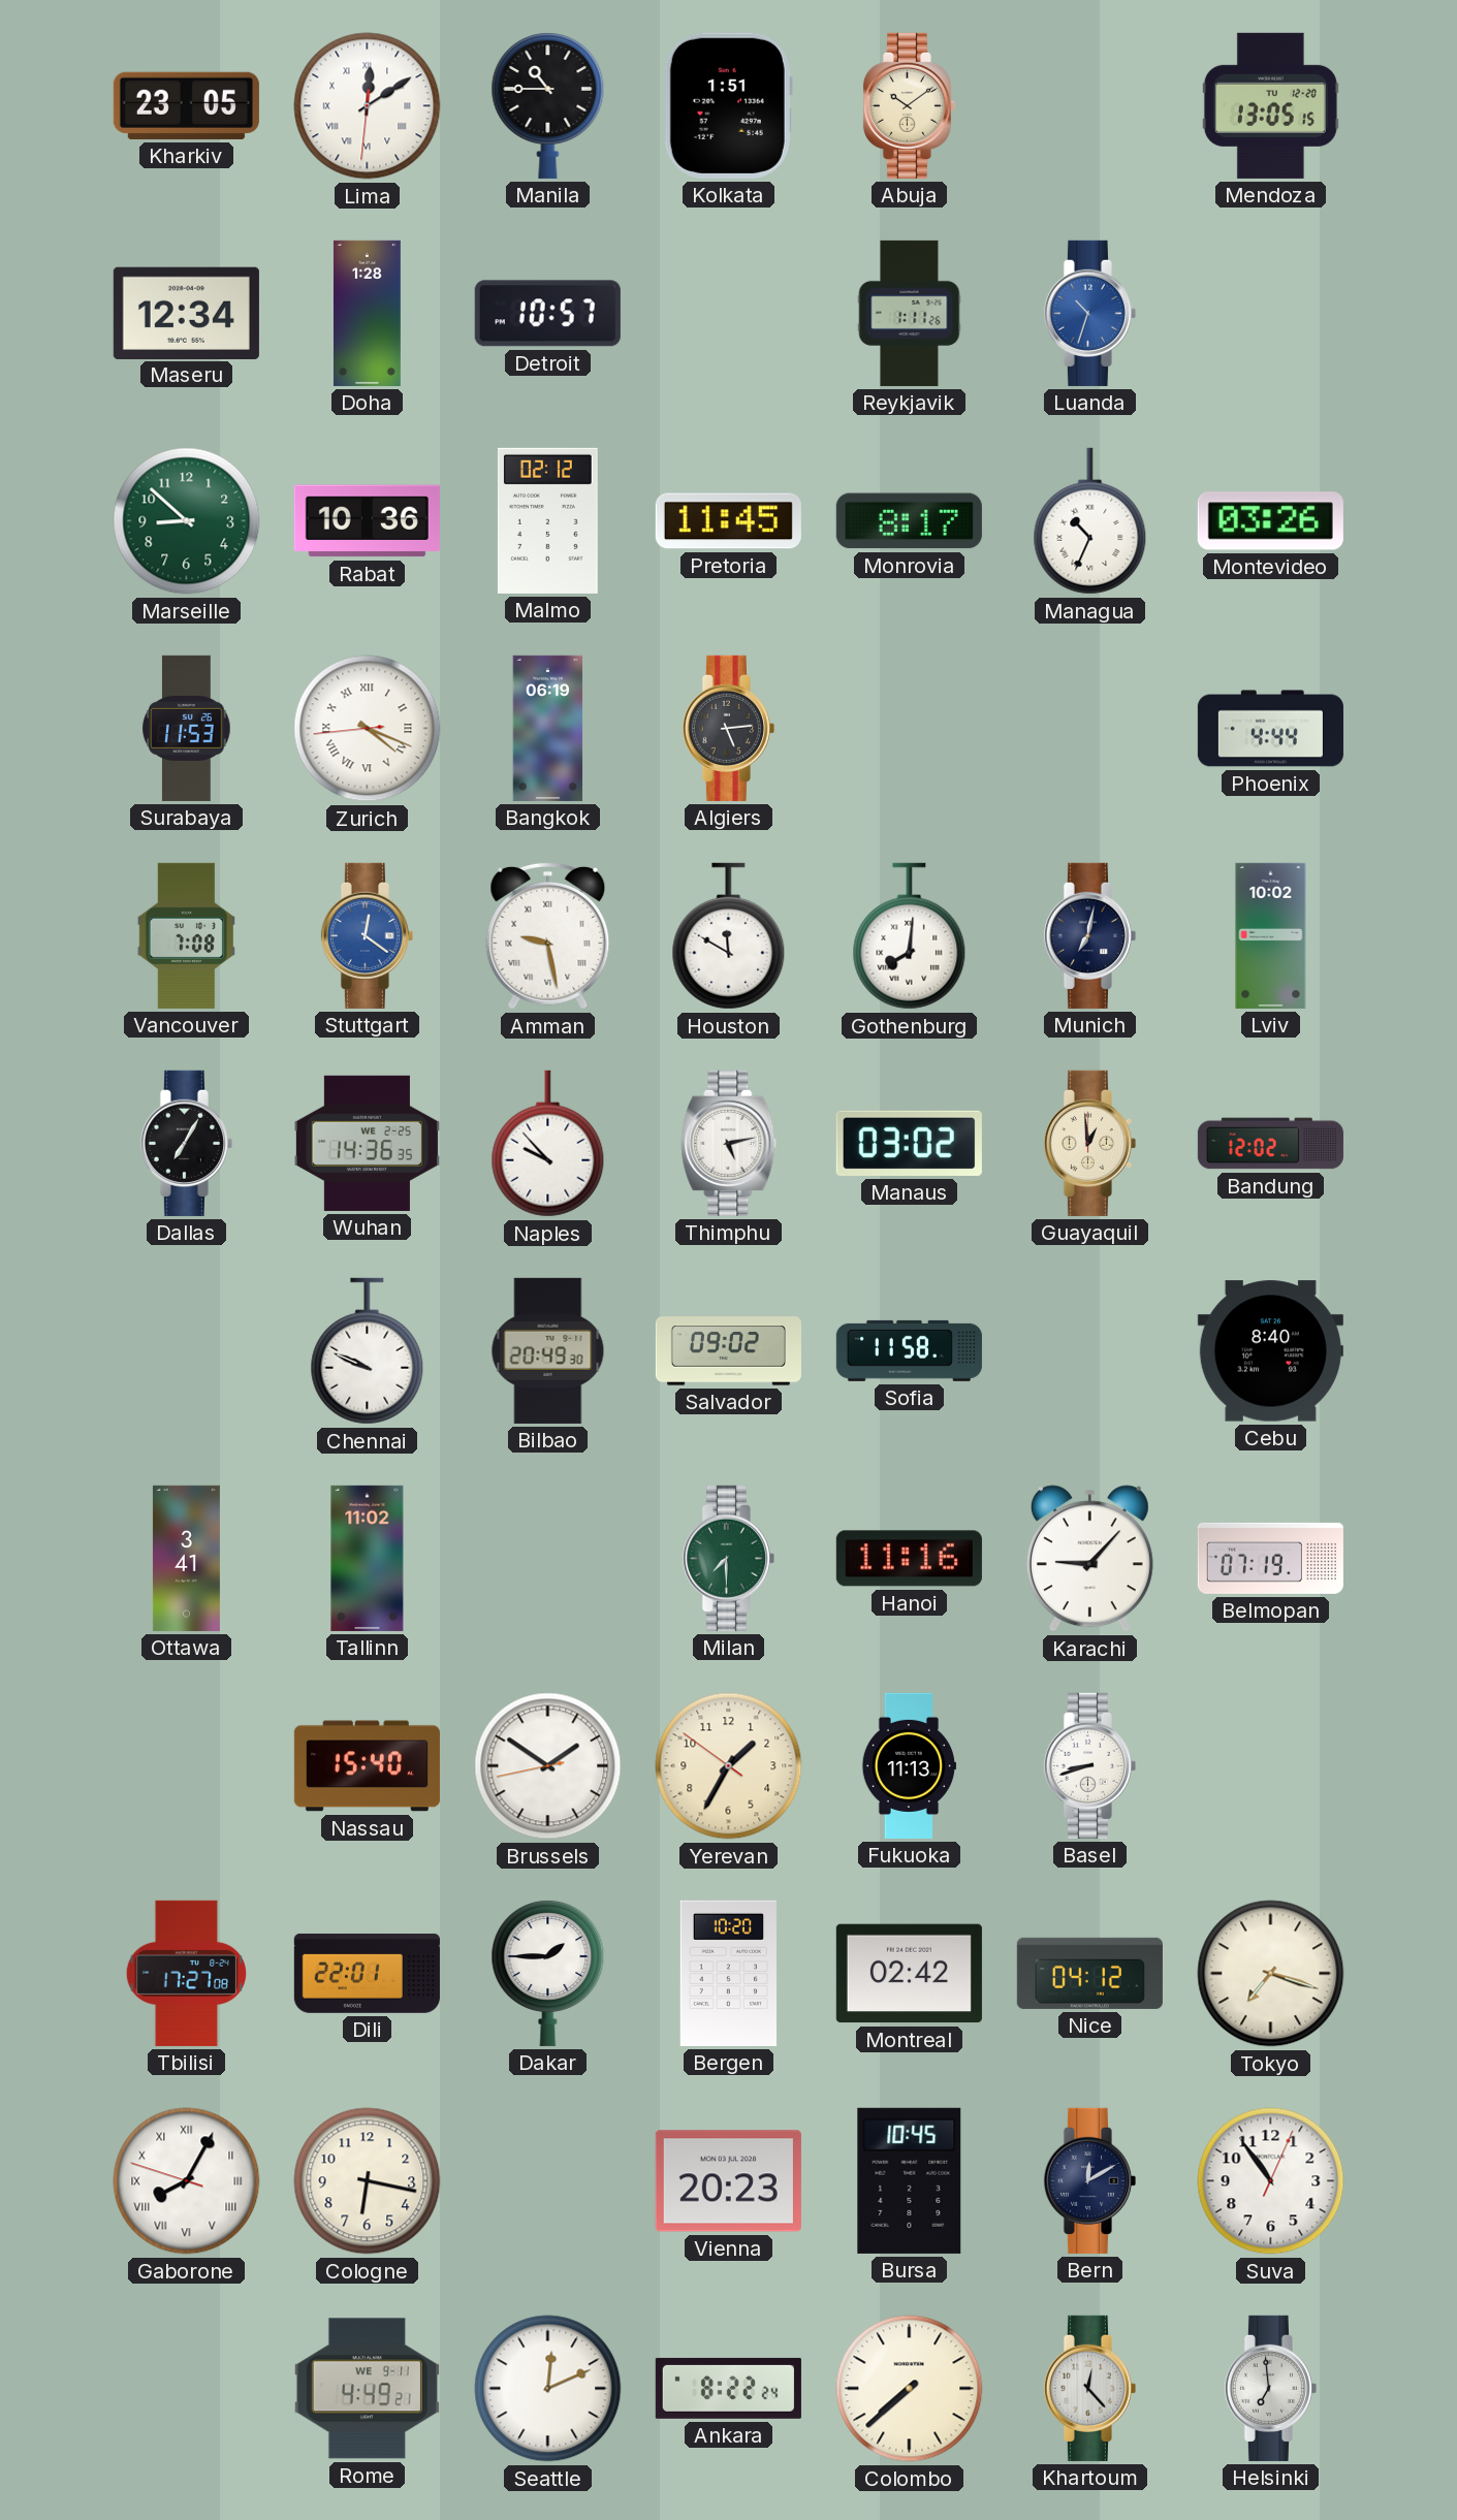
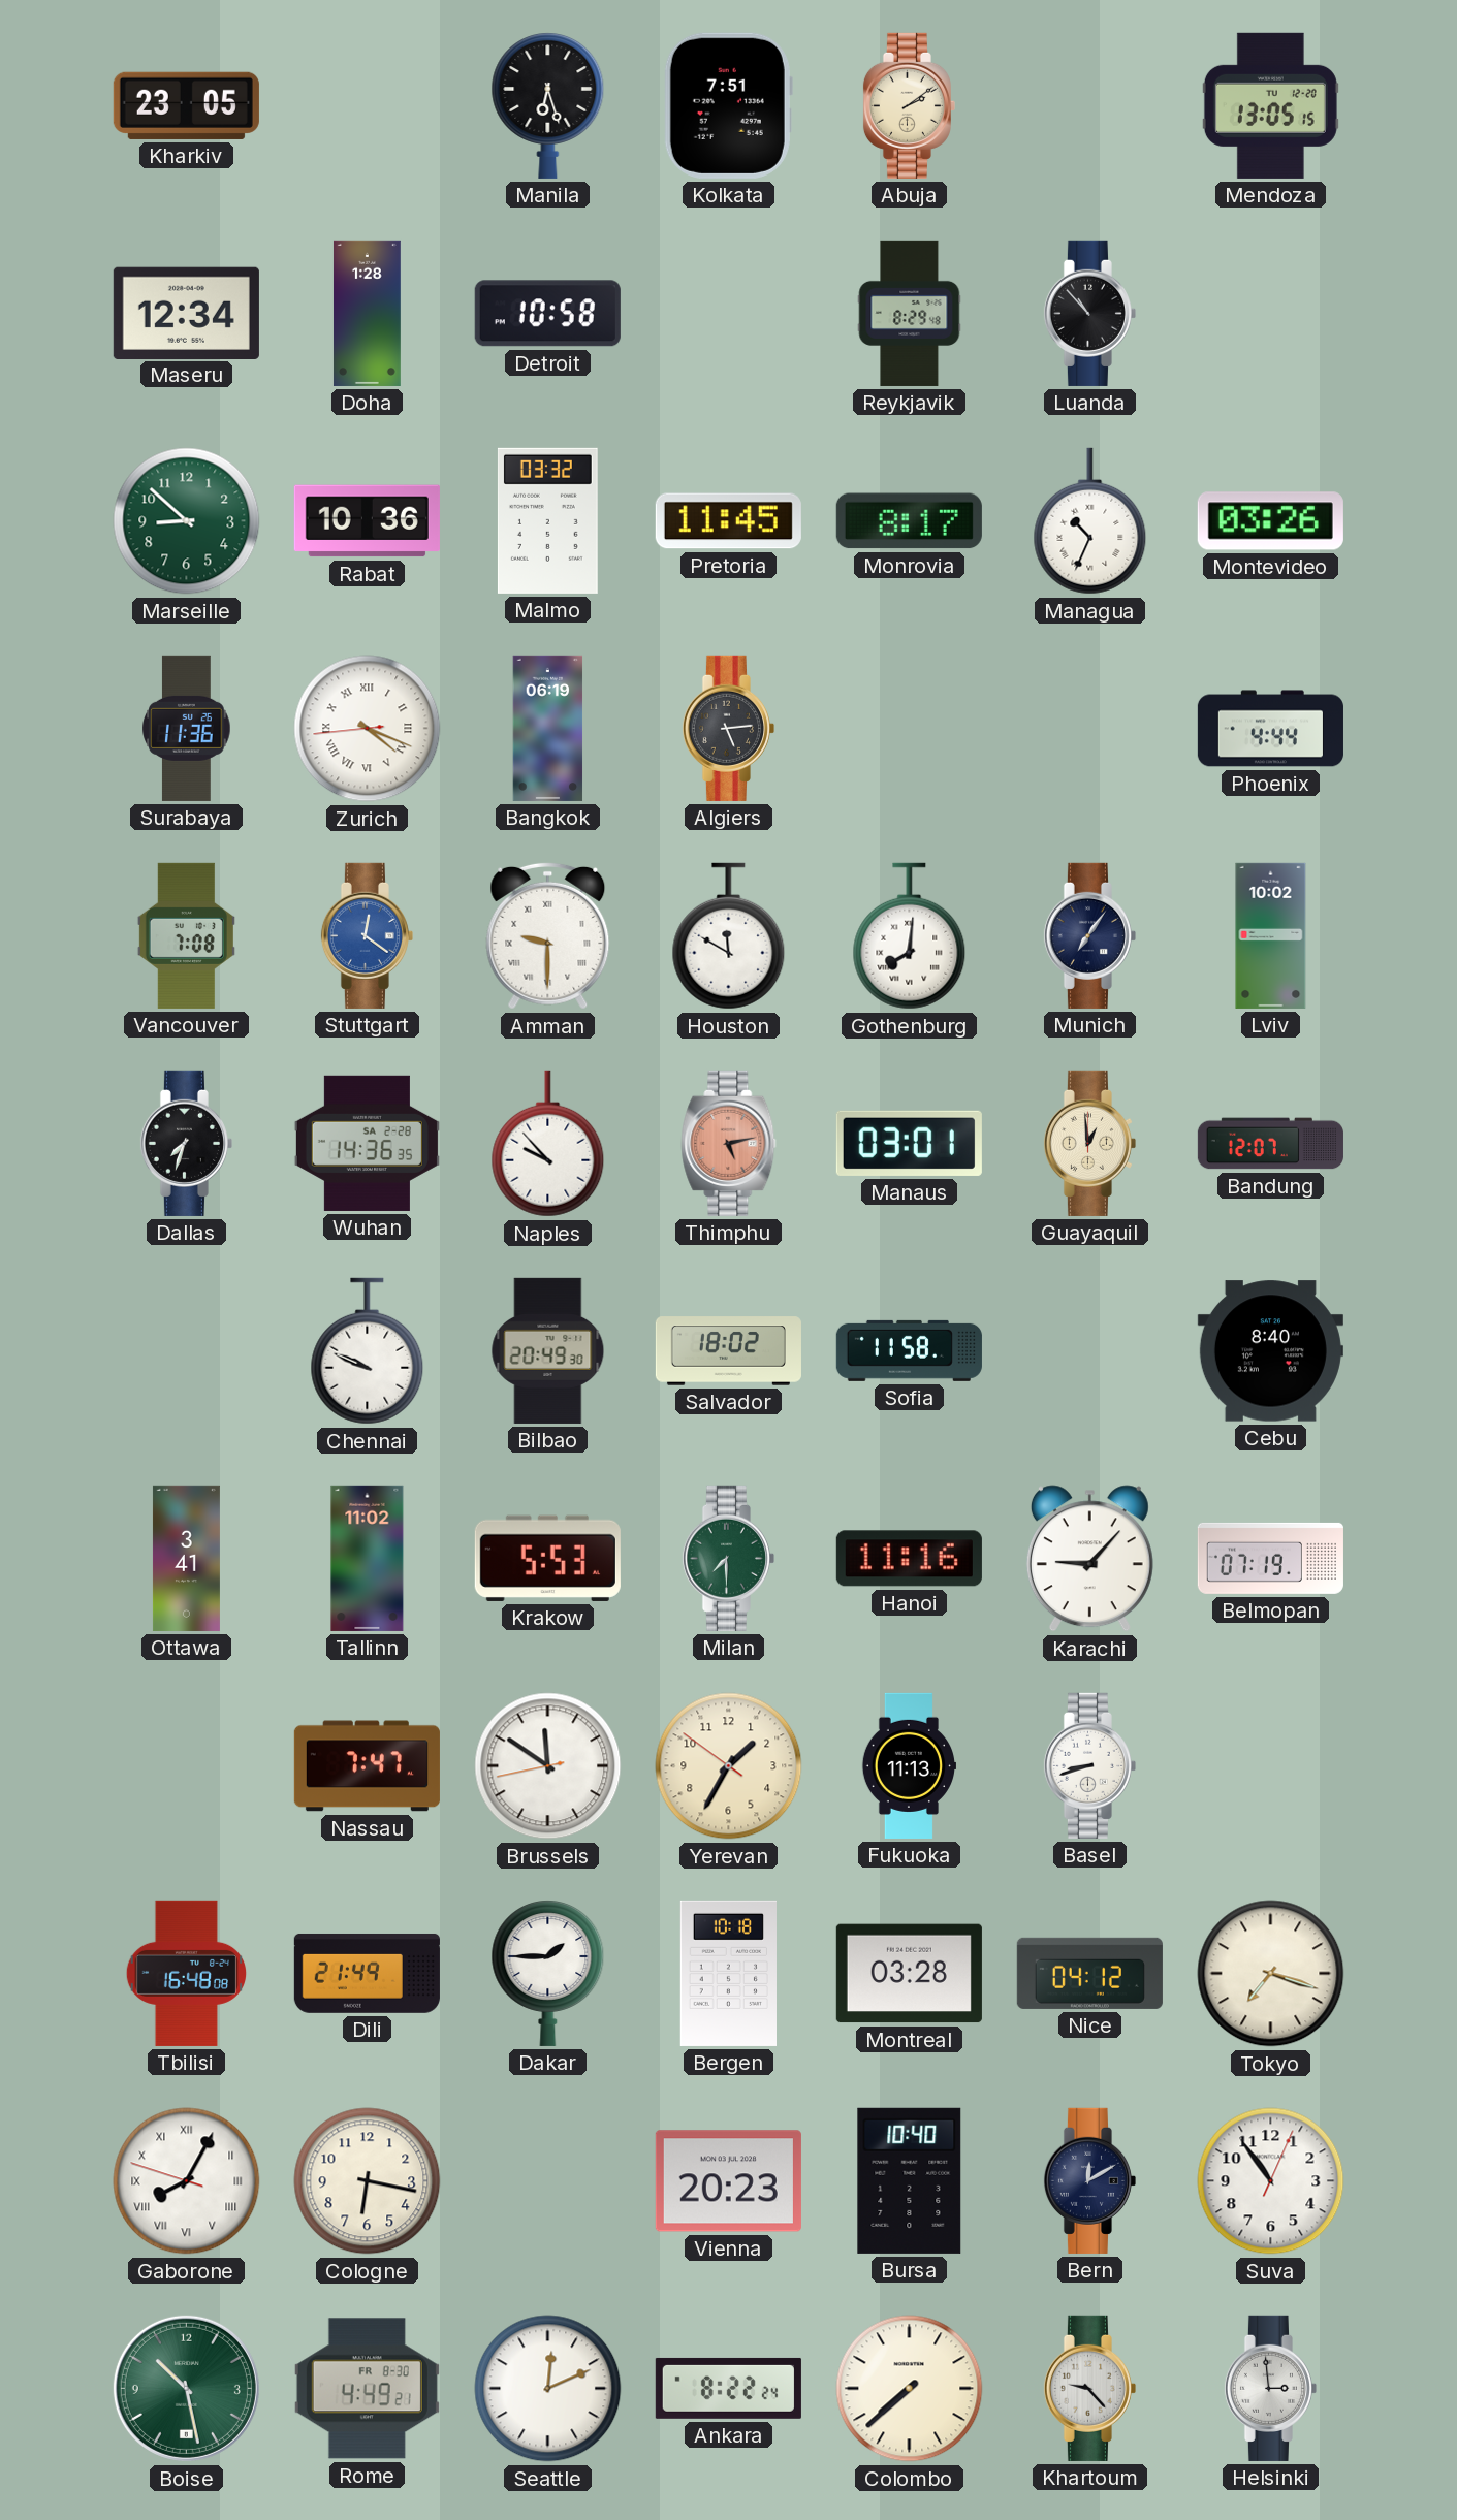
Lima: 12:09 -> none
Manila: 10:45 -> 6:27
Kolkata: 1:51 -> 7:51
Abuja: 10:09 -> 2:09
Detroit: 10:57 -> 10:58
Reykjavik: 1:11 -> 8:29
Luanda: 10:33 -> 10:53
Luanda dial: blue -> black
Malmo: 02:12 -> 03:32
Surabaya: 11:53 -> 11:36
Amman: 9:28 -> 9:30
Munich: 7:02 -> 7:06
Dallas: 7:05 -> 7:33
Wuhan date: WE 2-25 -> SA 2-28
Thimphu dial: white -> salmon
Manaus: 03:02 -> 03:01
Bandung: 12:02 -> 12:07
Salvador: 09:02 -> 18:02
Krakow: none -> 5:53
Nassau: 15:40 -> 7:47
Brussels: 1:50 -> 11:50
Tbilisi: 17:27 -> 16:48
Dili: 22:01 -> 21:49
Bergen: 10:20 -> 10:18
Montreal: 02:42 -> 03:28
Bursa: 10:45 -> 10:40
Boise: none -> 10:28
Rome date: WE 9-11 -> FR 8-30
Khartoum: 12:23 -> 9:23
Helsinki: 6:59 -> 2:59
